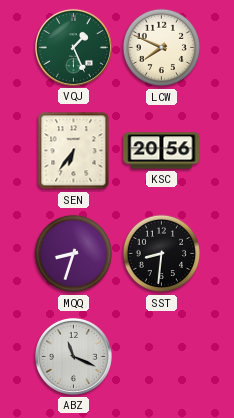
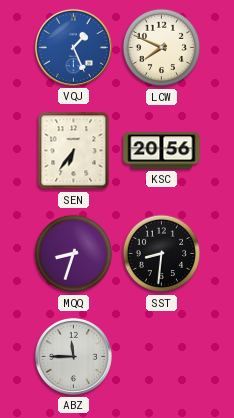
VQJ dial: green -> blue
ABZ: 11:19 -> 11:45
